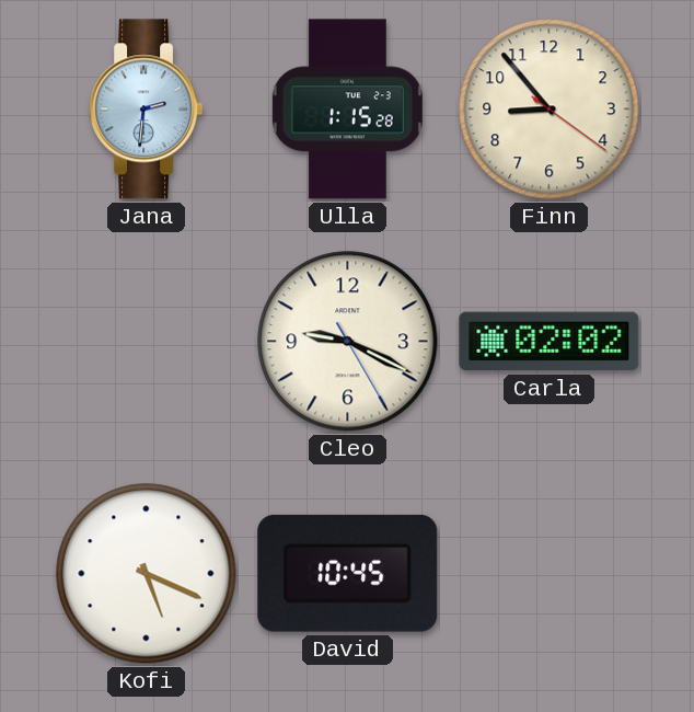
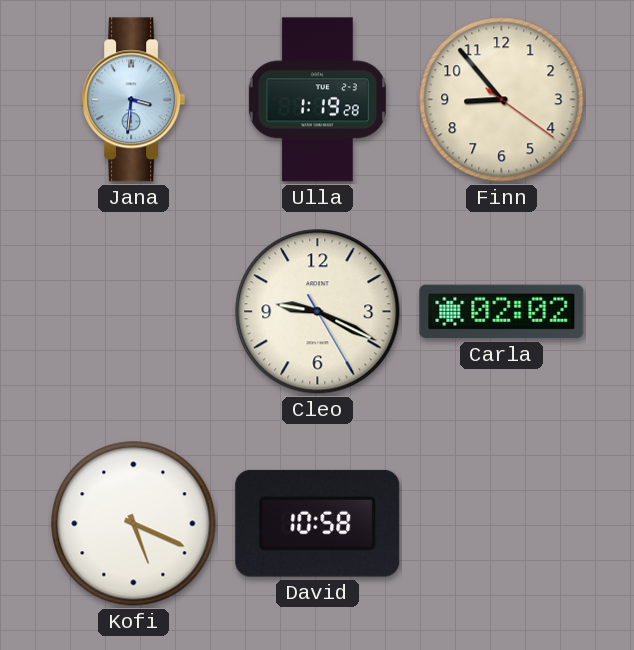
Jana: 2:31 -> 3:31
Ulla: 1:15 -> 1:19
David: 10:45 -> 10:58
